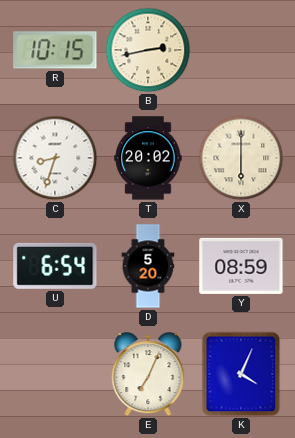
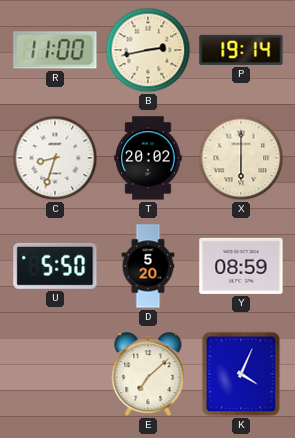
R: 10:15 -> 11:00
P: none -> 19:14
U: 6:54 -> 5:50
E: 7:04 -> 7:08
